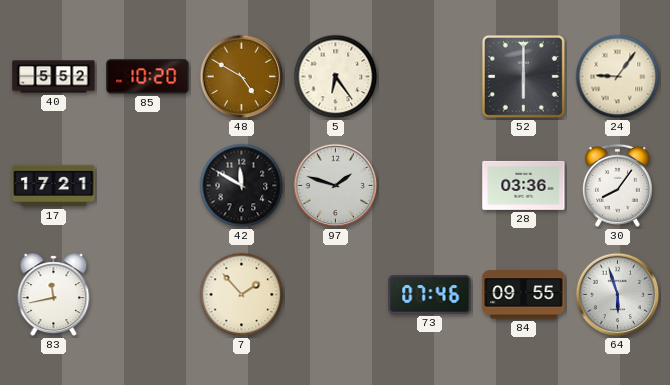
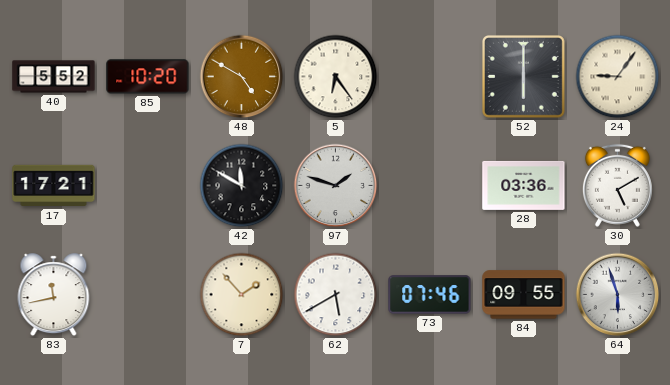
30: 8:06 -> 5:10
62: none -> 5:40
